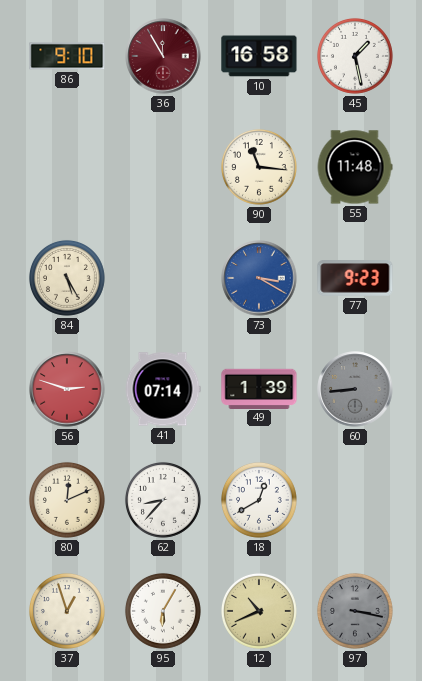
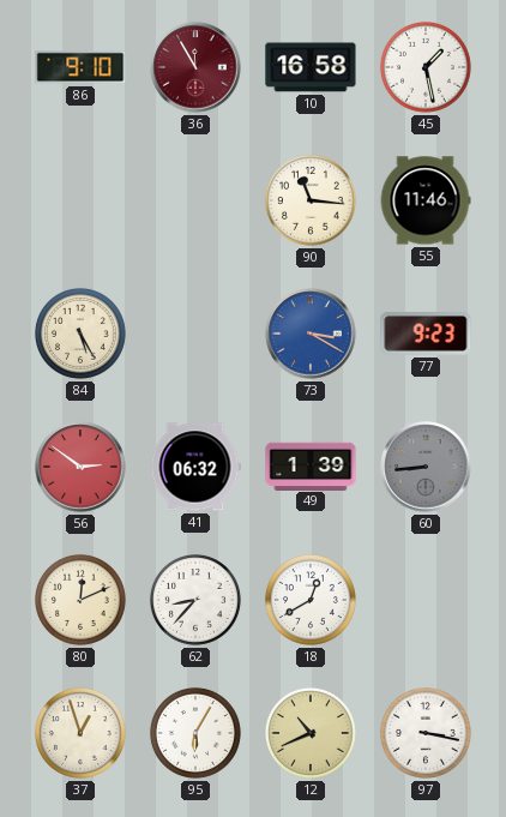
55: 11:48 -> 11:46
56: 2:48 -> 2:51
41: 07:14 -> 06:32
97 dial: grey -> white
